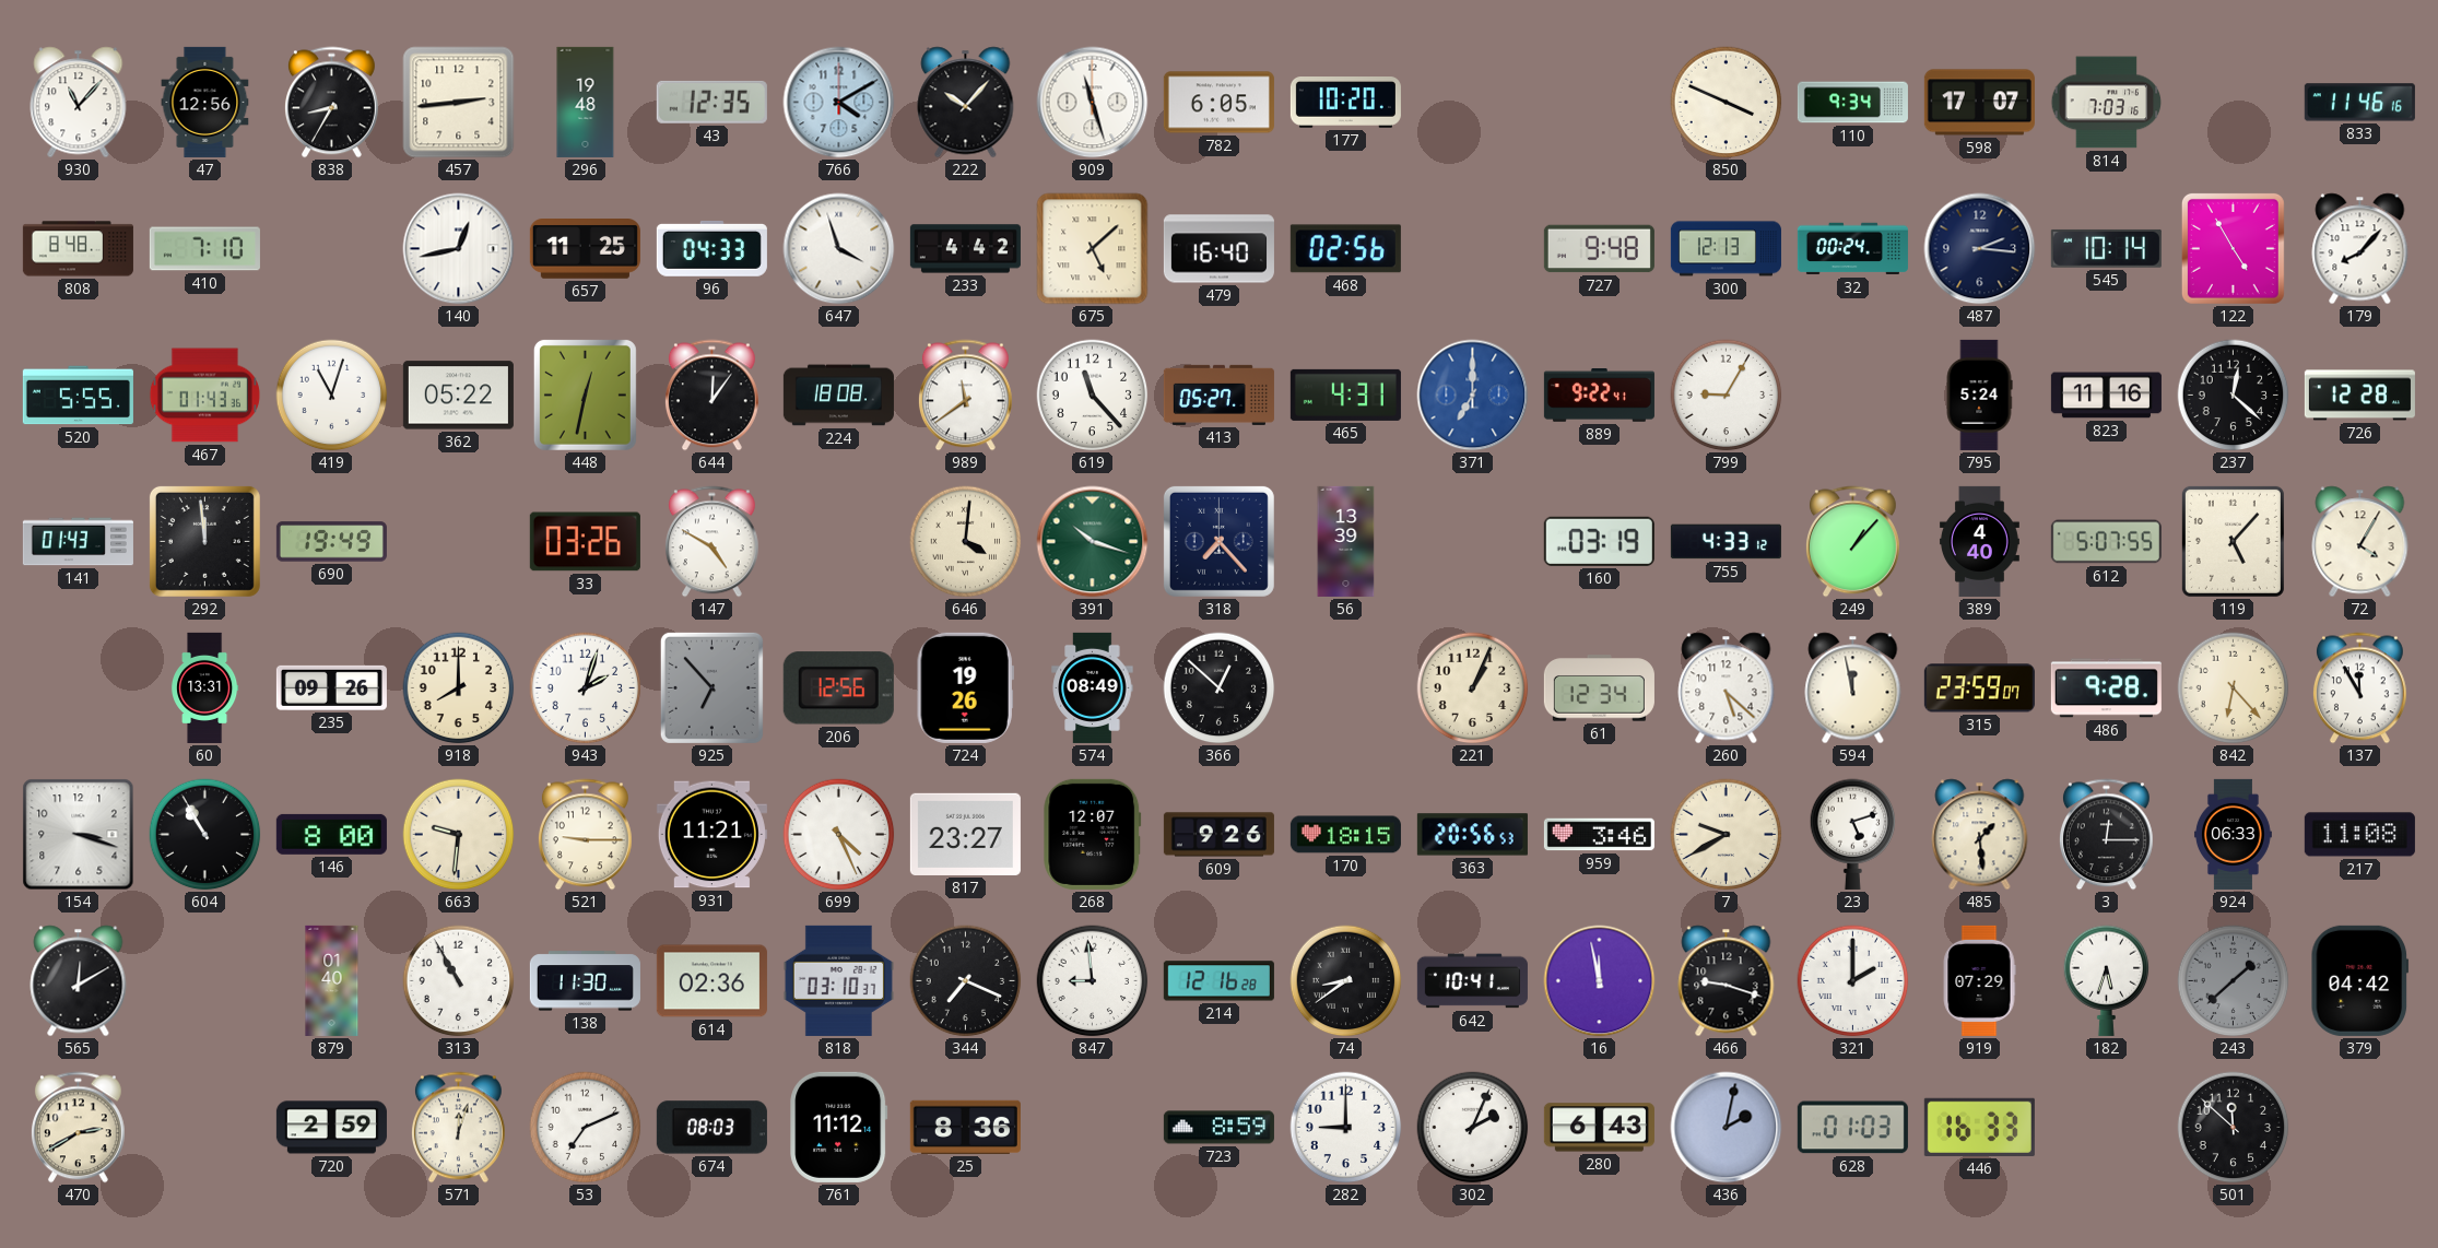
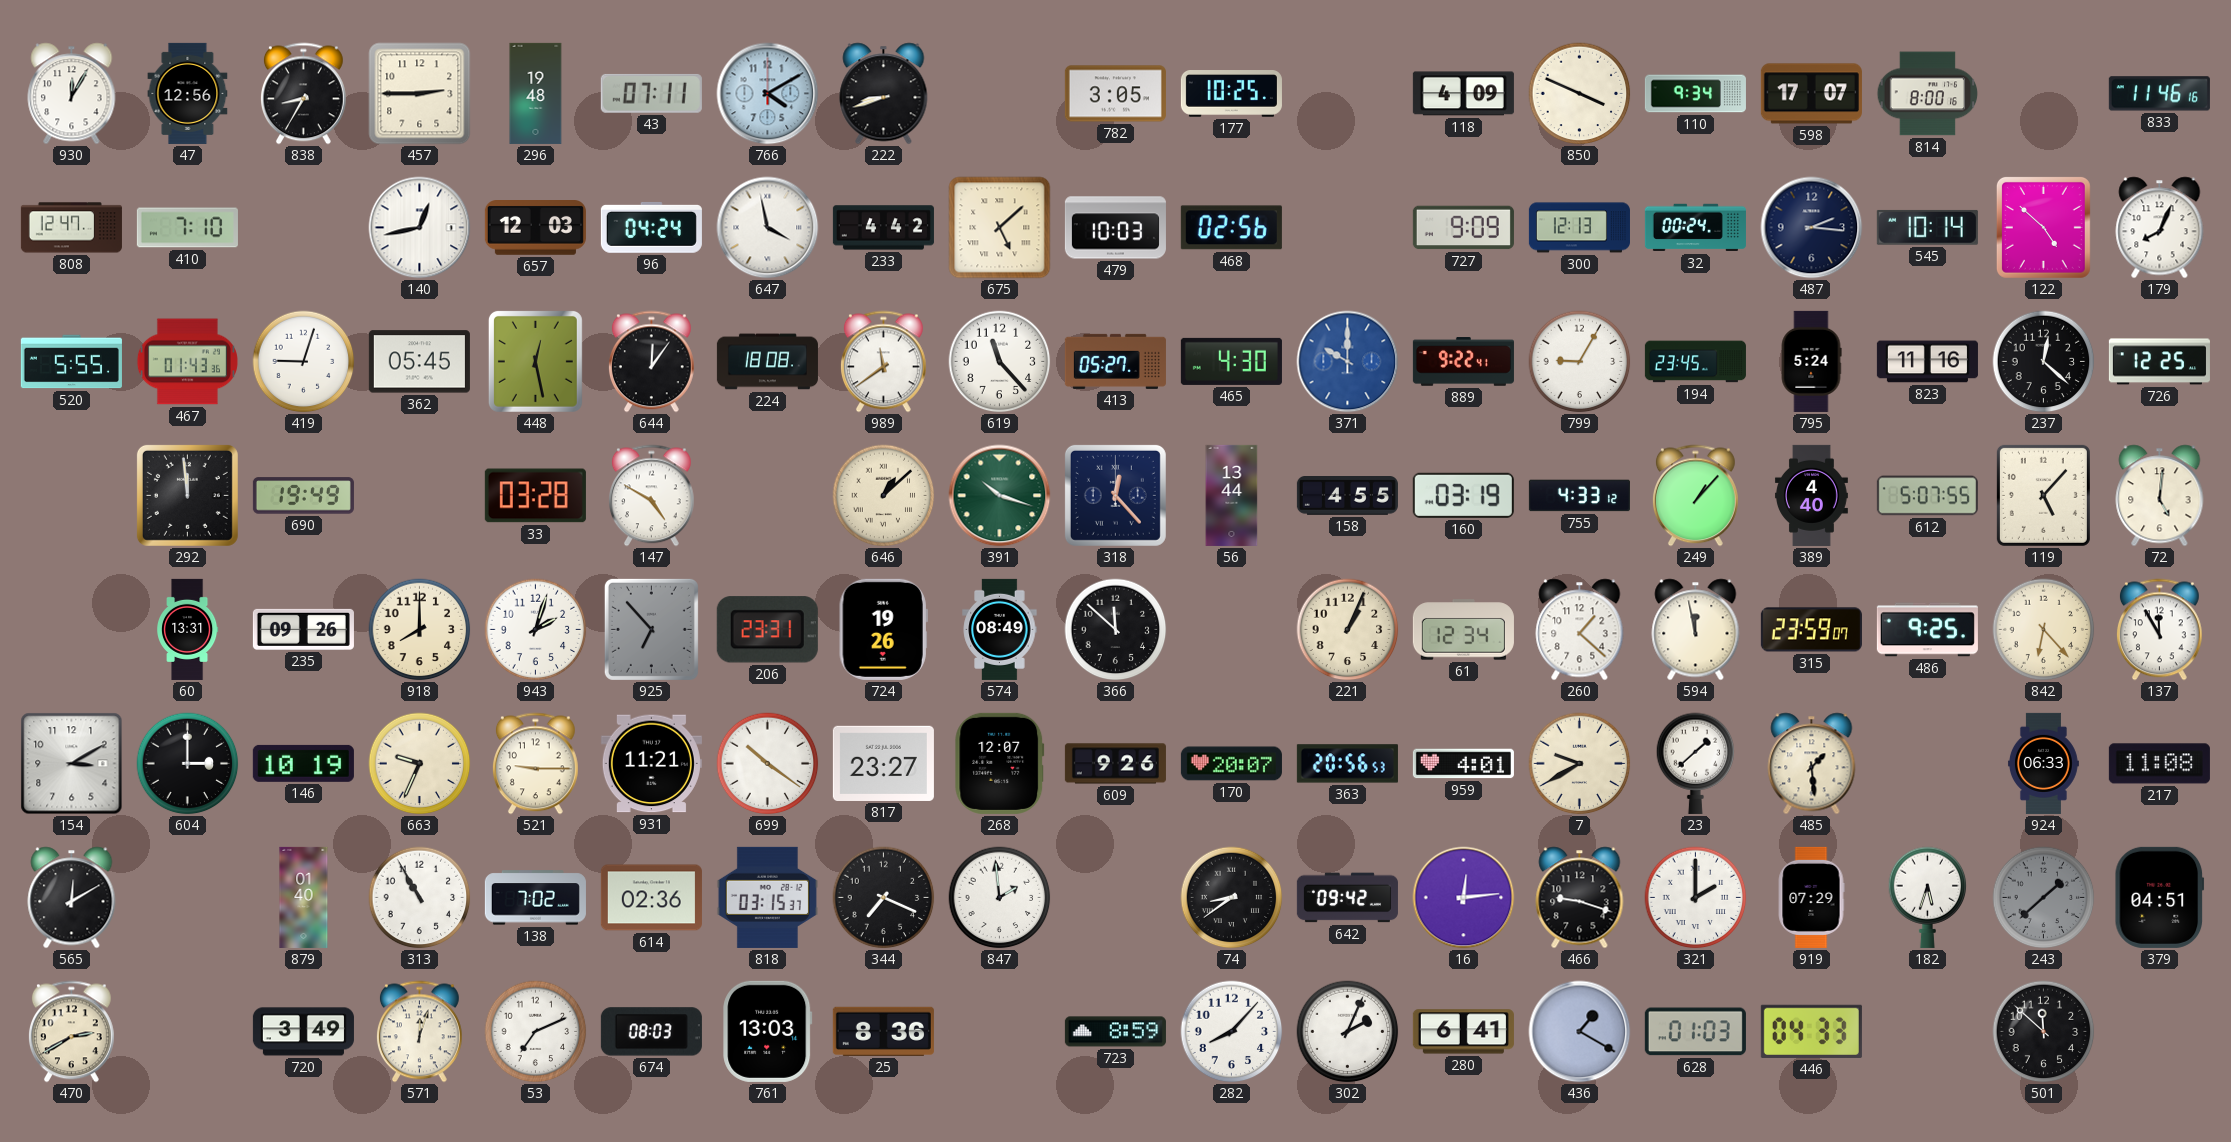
930: 11:07 -> 12:05
457: 2:44 -> 2:45
43: 12:35 -> 07:11
222: 10:07 -> 8:42
909: 11:27 -> none
782: 6:05 -> 3:05
177: 10:20 -> 10:25
118: none -> 4:09
814: 7:03 -> 8:00
808: 8:48 -> 12:47
657: 11:25 -> 12:03
96: 04:33 -> 04:24
647: 3:57 -> 3:58
479: 16:40 -> 10:03
727: 9:48 -> 9:09
122: 4:55 -> 4:52
179: 8:07 -> 8:04
419: 11:03 -> 9:03
362: 05:22 -> 05:45
448: 12:32 -> 12:28
465: 4:31 -> 4:30
371: 7:00 -> 10:00
194: none -> 23:45
726: 12:28 -> 12:25
141: 01:43 -> none
33: 03:26 -> 03:28
646: 4:01 -> 1:08
318: 7:23 -> 12:23
56: 13:39 -> 13:44
158: none -> 4:55
72: 4:05 -> 5:01
206: 12:56 -> 23:31
366: 12:52 -> 11:52
260: 5:22 -> 1:22
486: 9:28 -> 9:25
154: 3:18 -> 3:10
604: 10:55 -> 3:00
146: 8:00 -> 10:19
663: 9:31 -> 9:34
699: 4:26 -> 10:21
170: 18:15 -> 20:07
959: 3:46 -> 4:01
23: 5:12 -> 1:38
3: 12:15 -> none
138: 11:30 -> 7:02
818: 03:10 -> 03:15
847: 8:59 -> 1:59
214: 12:16 -> none
642: 10:41 -> 09:42
16: 11:58 -> 12:14
379: 04:42 -> 04:51
720: 2:59 -> 3:49
761: 11:12 -> 13:03
282: 9:00 -> 8:07
280: 6:43 -> 6:41
436: 2:02 -> 1:20
446: 16:33 -> 04:33
